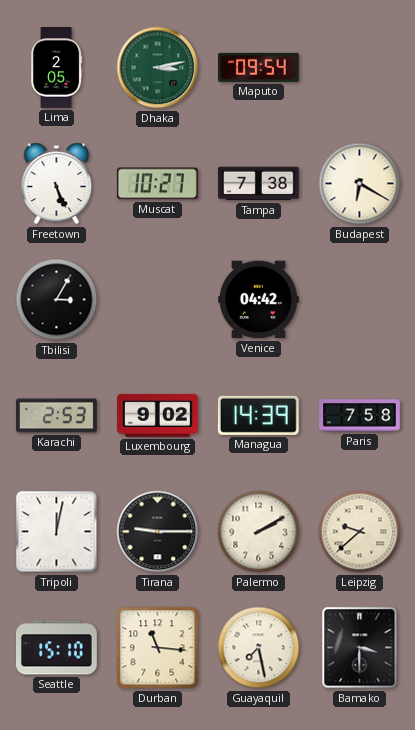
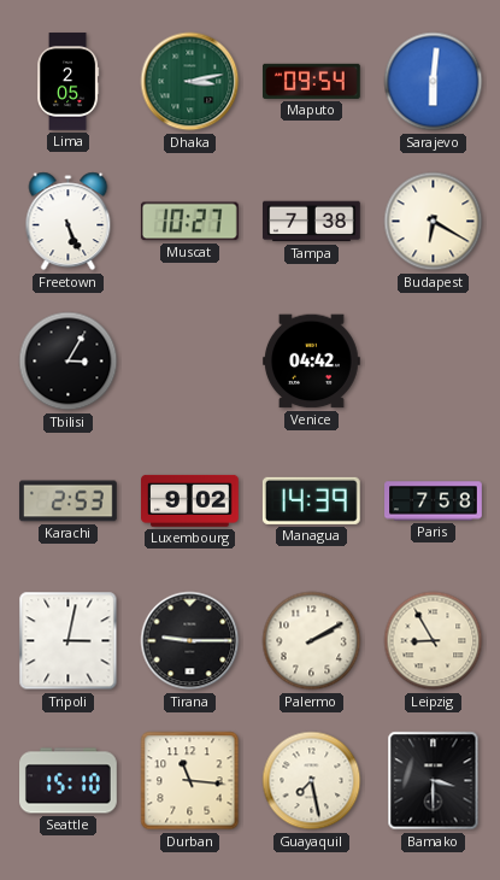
Sarajevo: none -> 6:01
Tripoli: 12:02 -> 3:02
Leipzig: 9:38 -> 8:55
